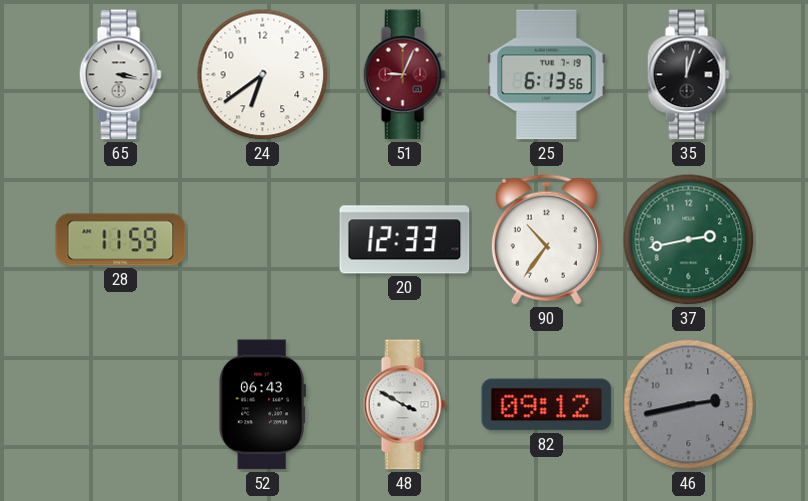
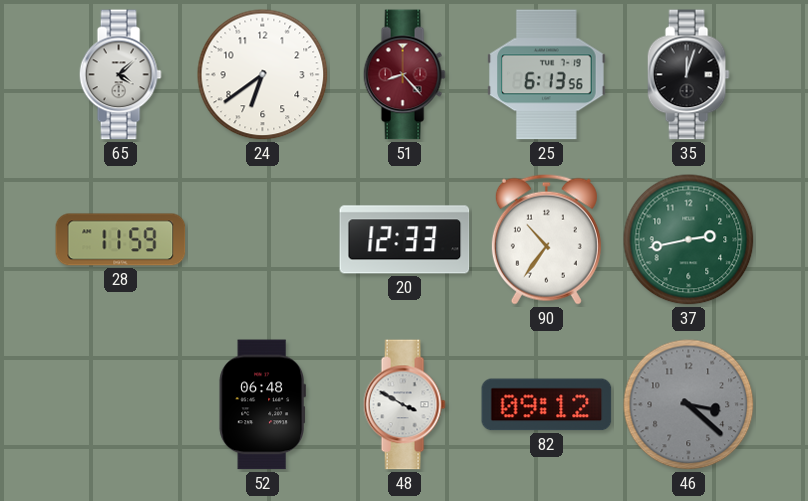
65: 3:17 -> 4:08
51: 9:04 -> 8:23
52: 06:43 -> 06:48
46: 2:43 -> 3:22
